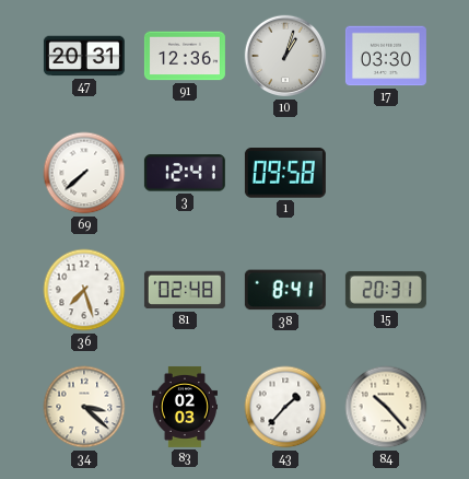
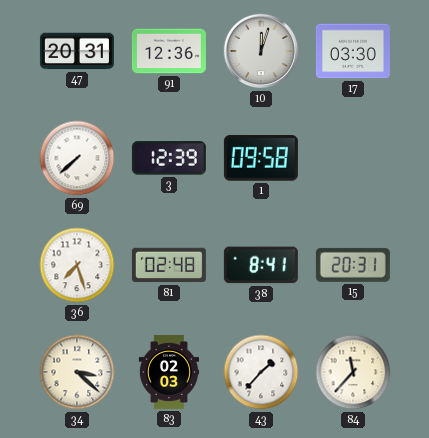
10: 1:03 -> 12:03
3: 12:41 -> 12:39
84: 10:23 -> 11:37
